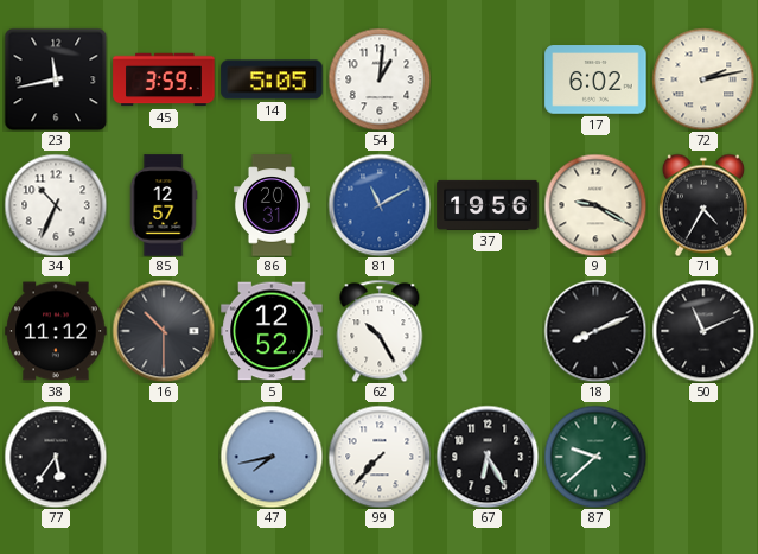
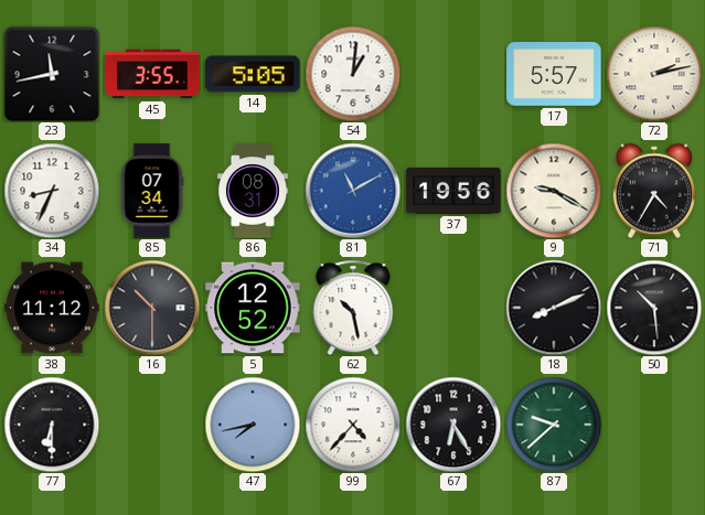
45: 3:59 -> 3:55
17: 6:02 -> 5:57
34: 10:34 -> 8:34
85: 12:57 -> 07:34
86: 20:31 -> 08:31
62: 10:25 -> 10:28
50: 11:11 -> 10:29
77: 5:36 -> 6:30
99: 7:37 -> 4:37
